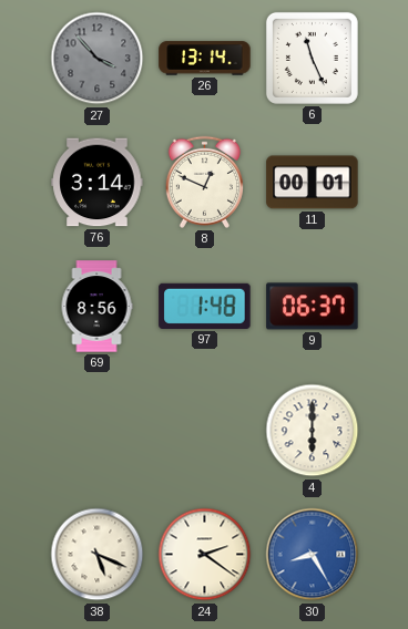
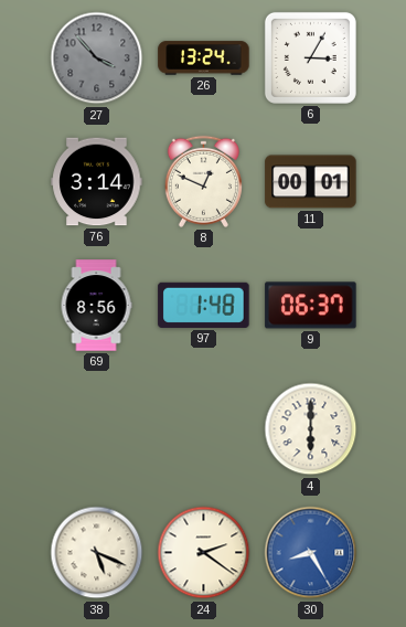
26: 13:14 -> 13:24
6: 11:26 -> 3:05
